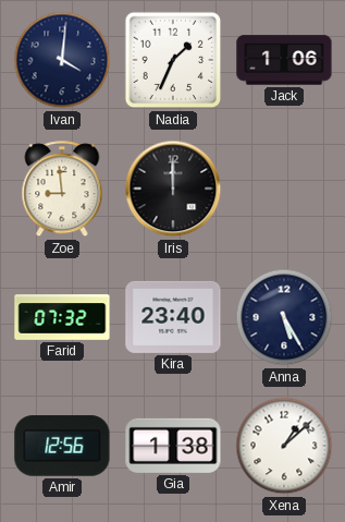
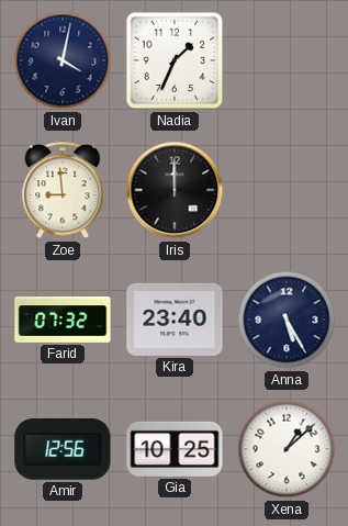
Ivan: 4:01 -> 4:02
Jack: 1:06 -> none
Gia: 1:38 -> 10:25
